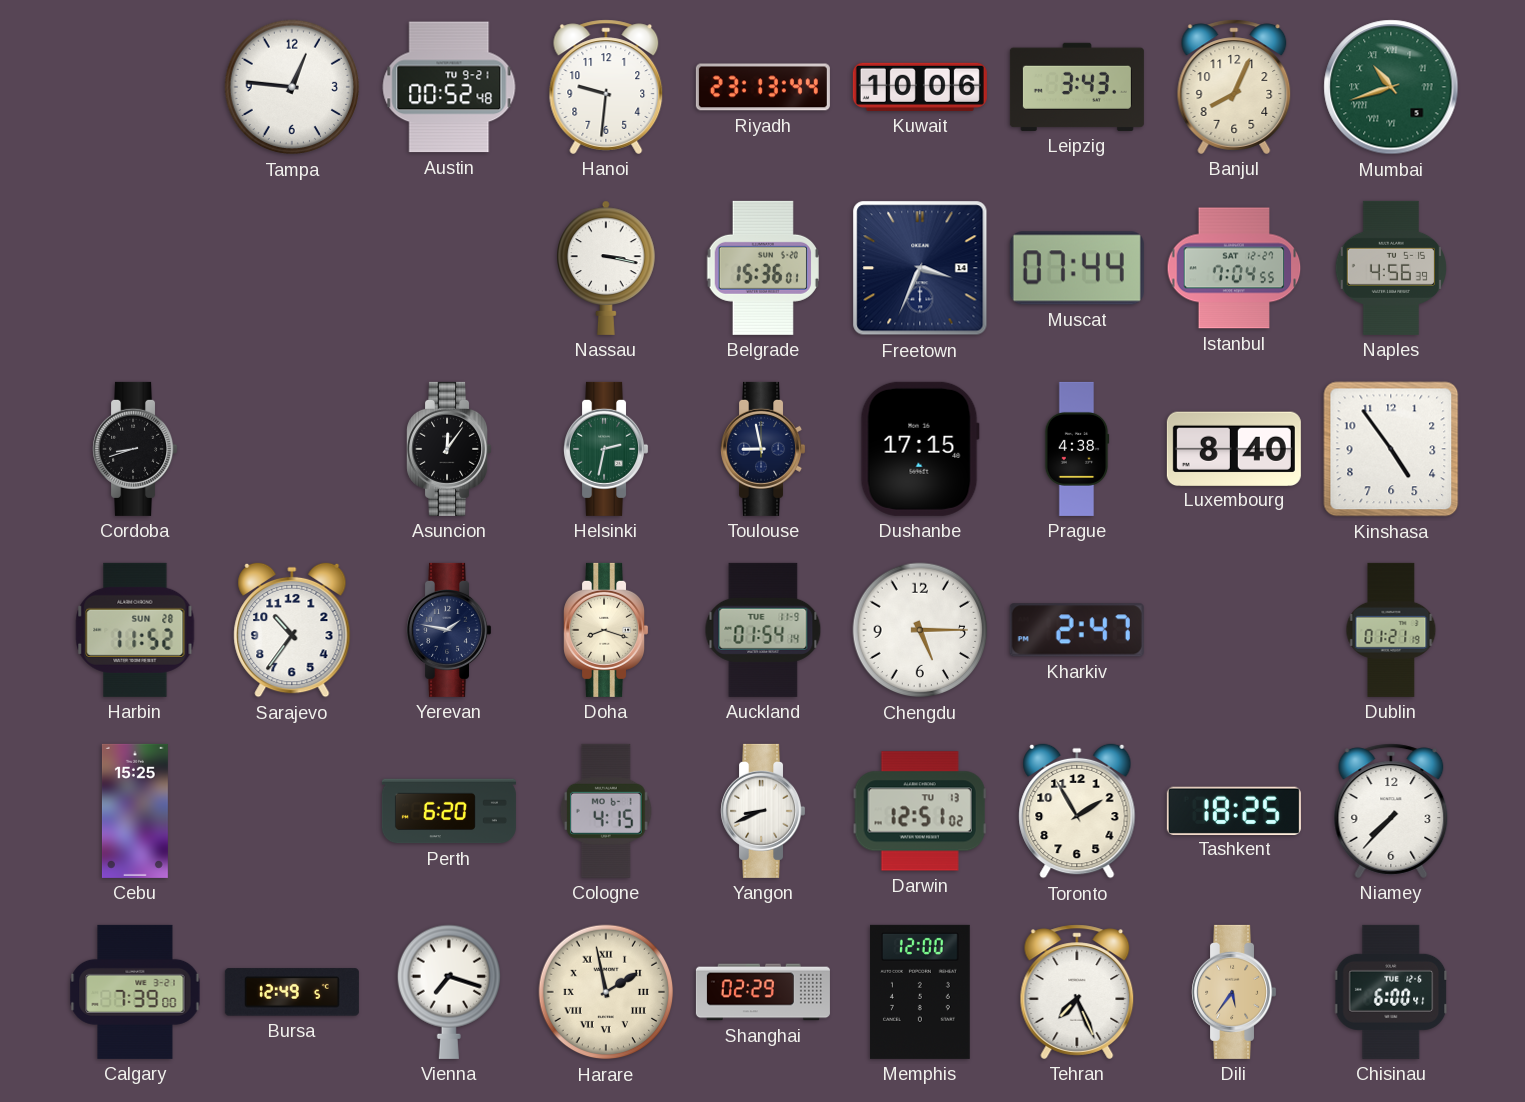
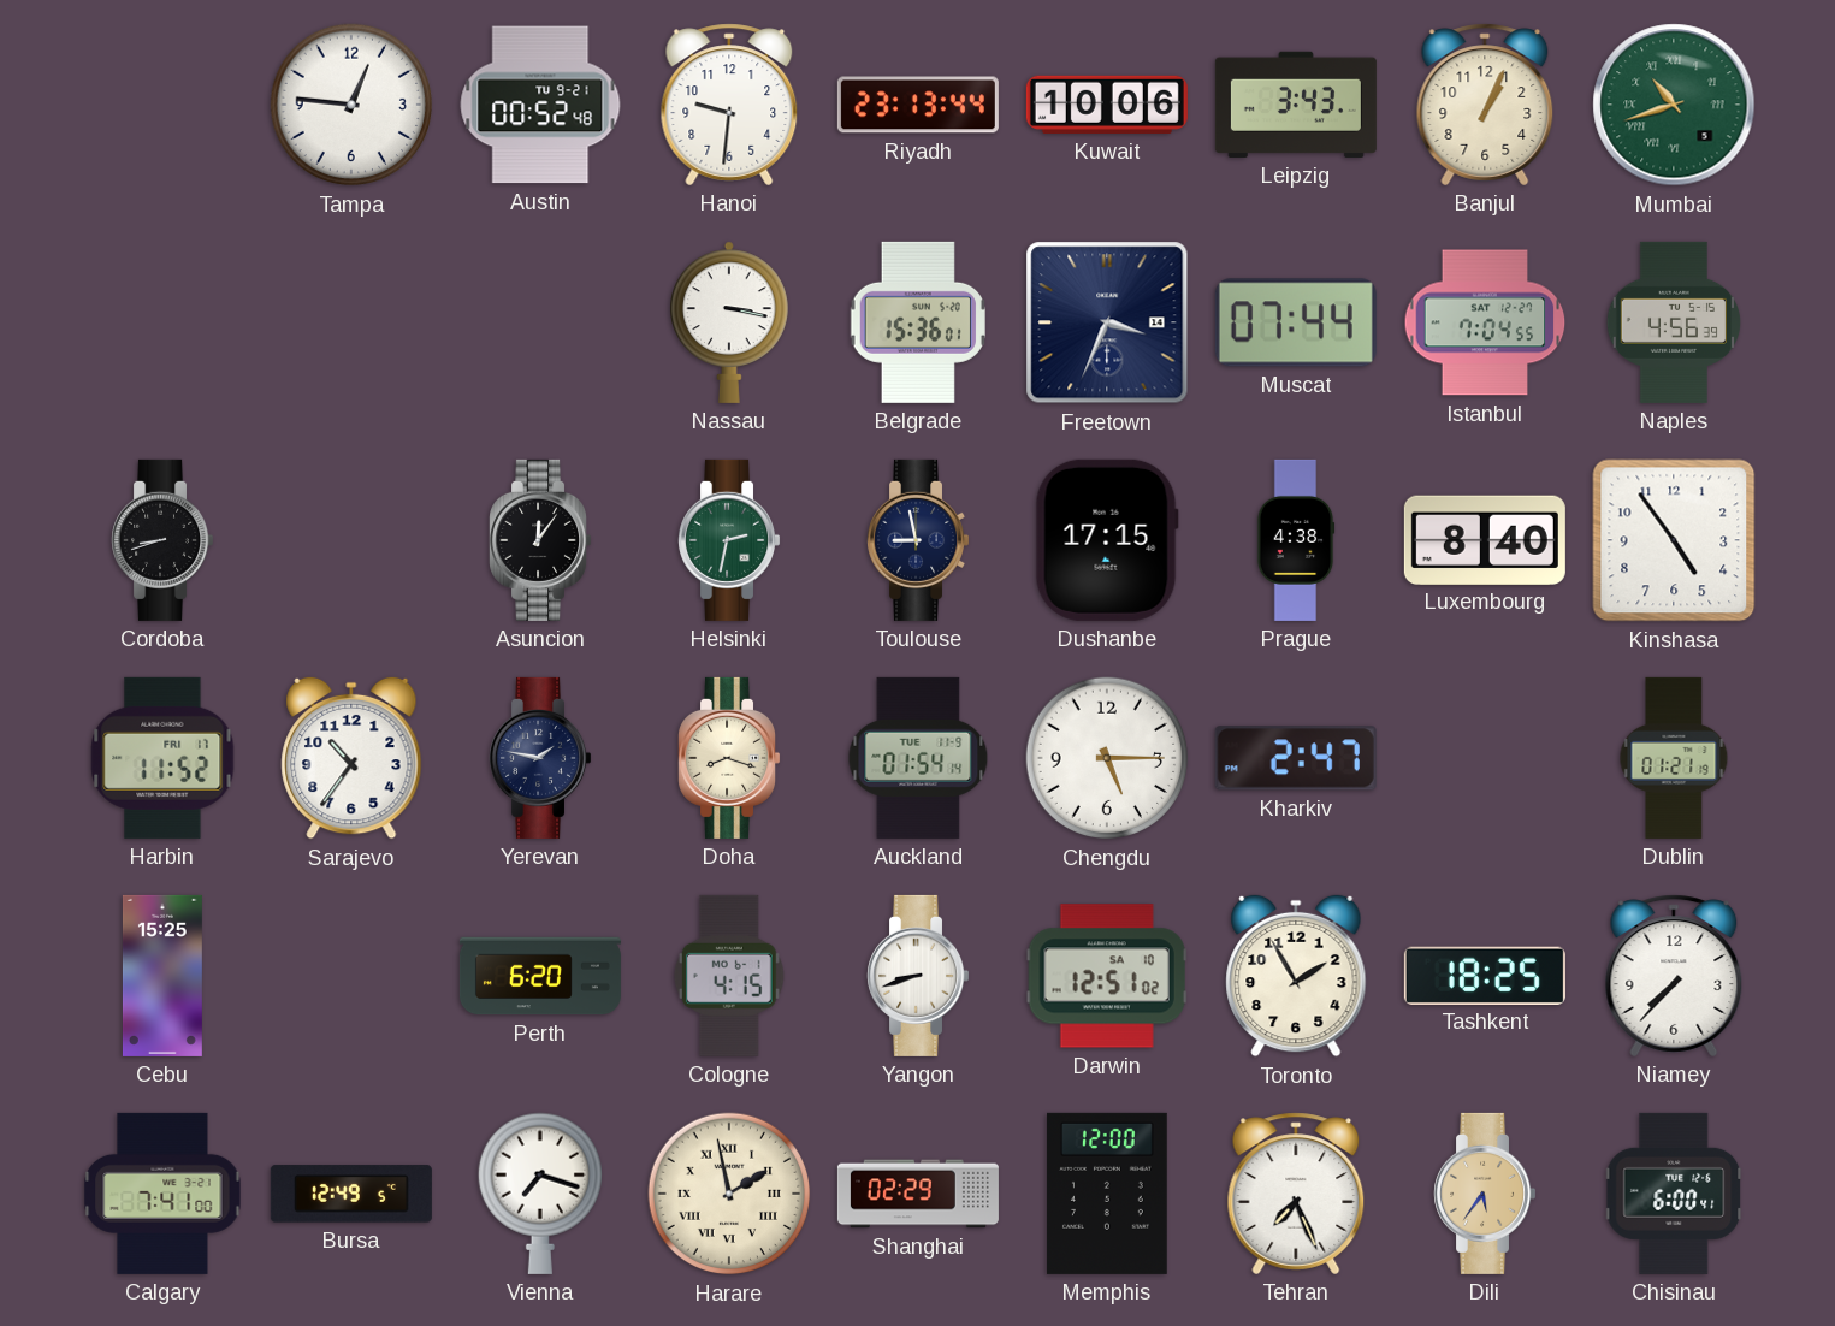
Banjul: 8:04 -> 1:04
Harbin date: SUN 28 -> FRI 17
Yangon: 8:41 -> 8:42
Darwin date: TU 13 -> SA 10
Calgary: 7:39 -> 7:41
